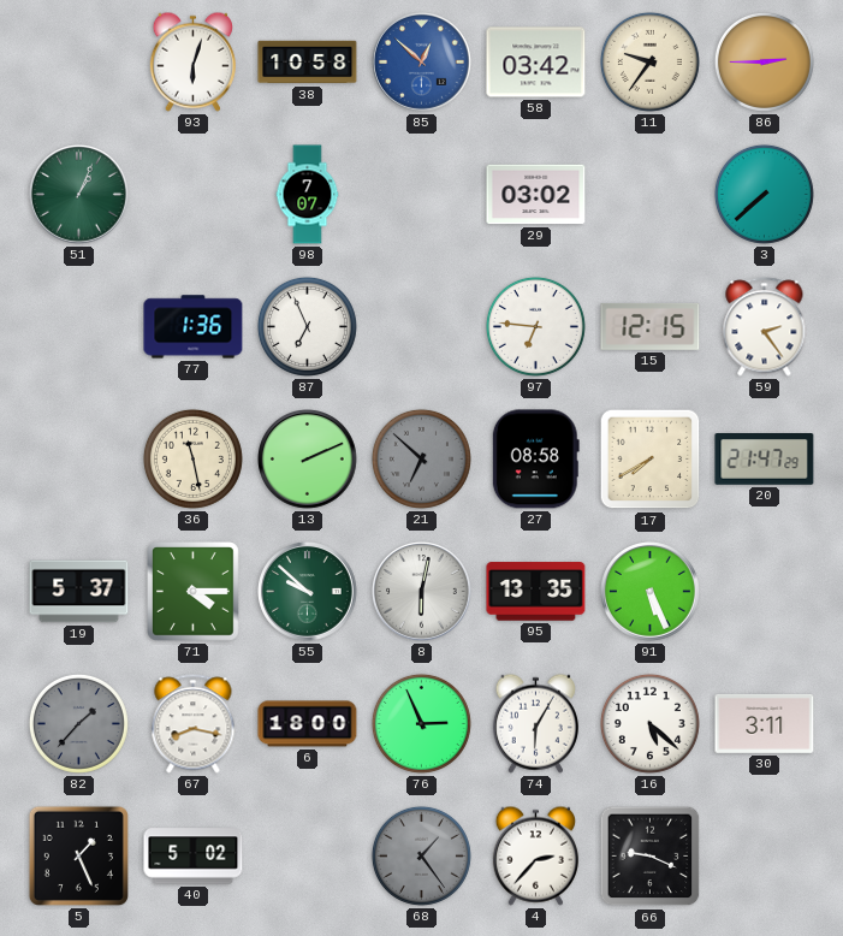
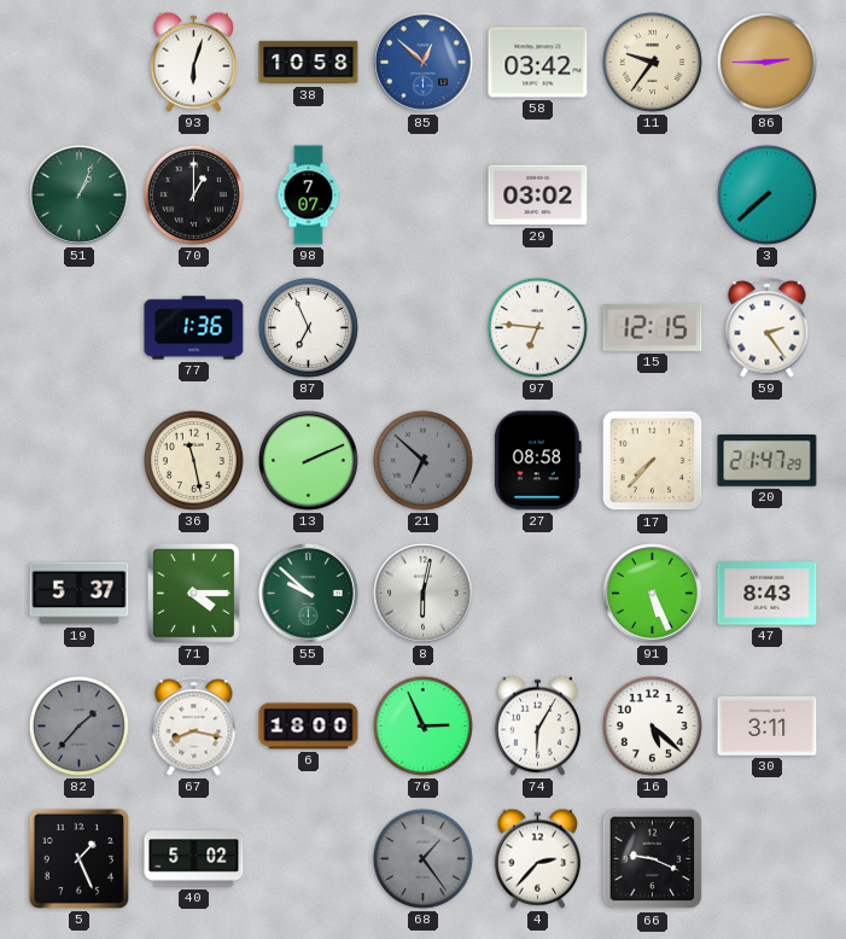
70: none -> 1:00
17: 7:40 -> 7:37
95: 13:35 -> none
47: none -> 8:43
